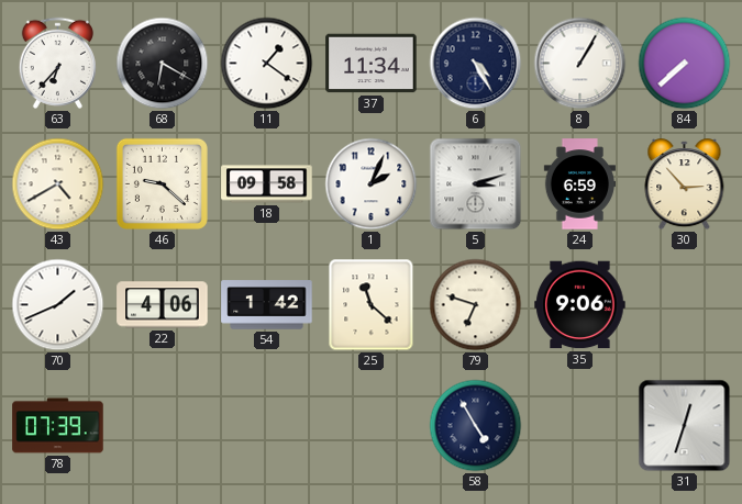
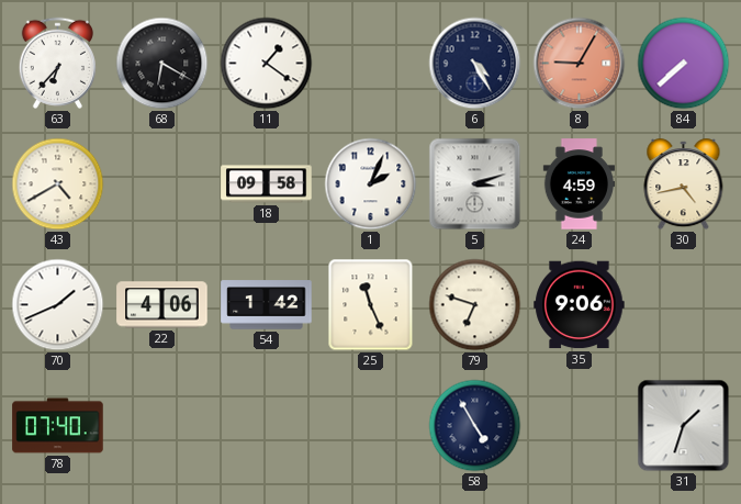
37: 11:34 -> none
8: 1:05 -> 9:05
8 dial: white -> salmon
46: 9:22 -> none
24: 6:59 -> 4:59
30: 2:53 -> 4:43
25: 11:22 -> 11:26
78: 07:39 -> 07:40
31: 12:33 -> 1:33
